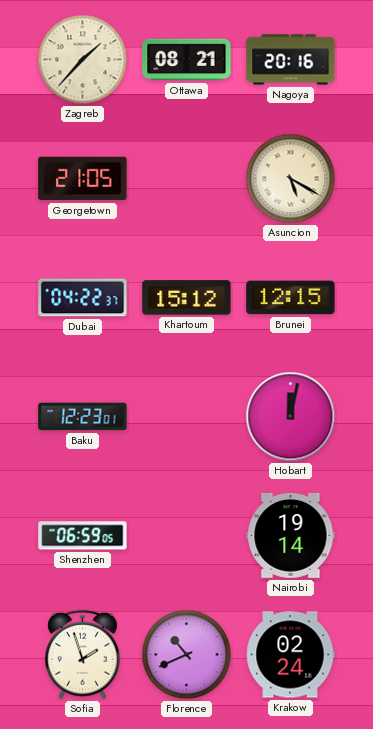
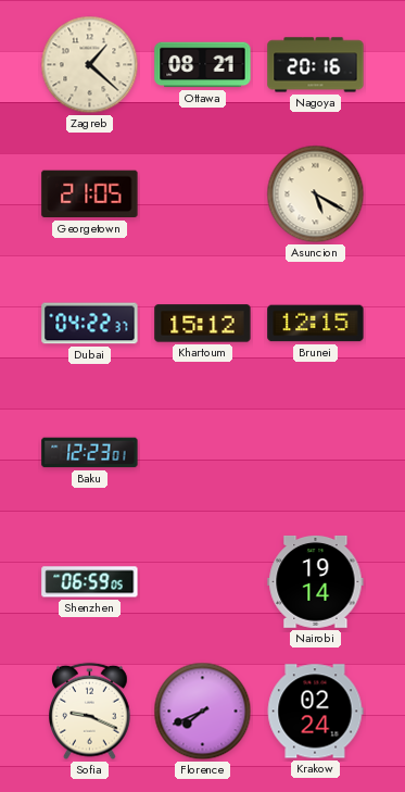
Zagreb: 1:37 -> 1:22
Hobart: 12:02 -> none
Sofia: 1:57 -> 9:19
Florence: 10:41 -> 7:41
